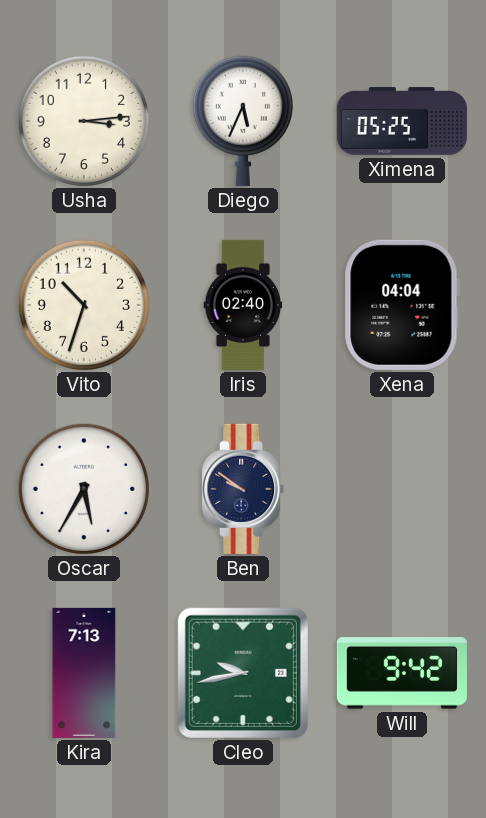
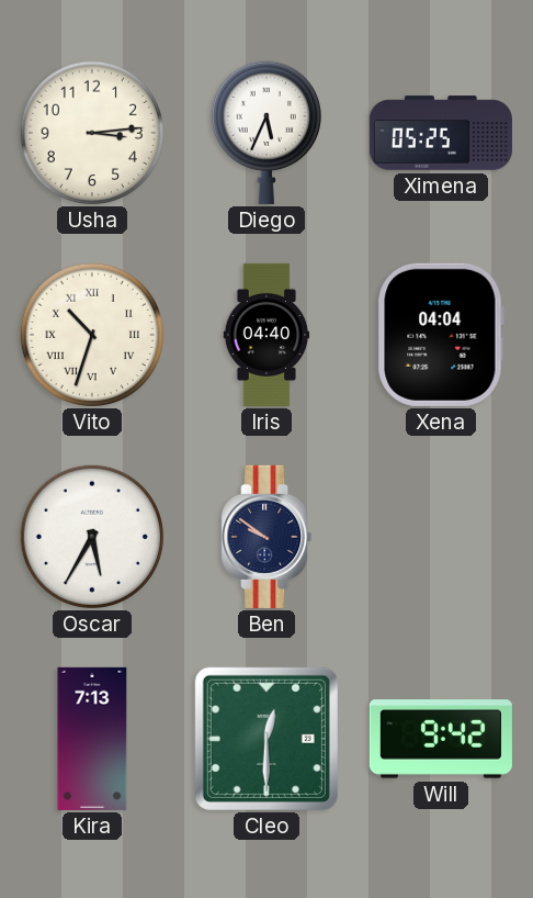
Vito numerals: Arabic -> Roman
Iris: 02:40 -> 04:40
Cleo: 9:43 -> 12:30
